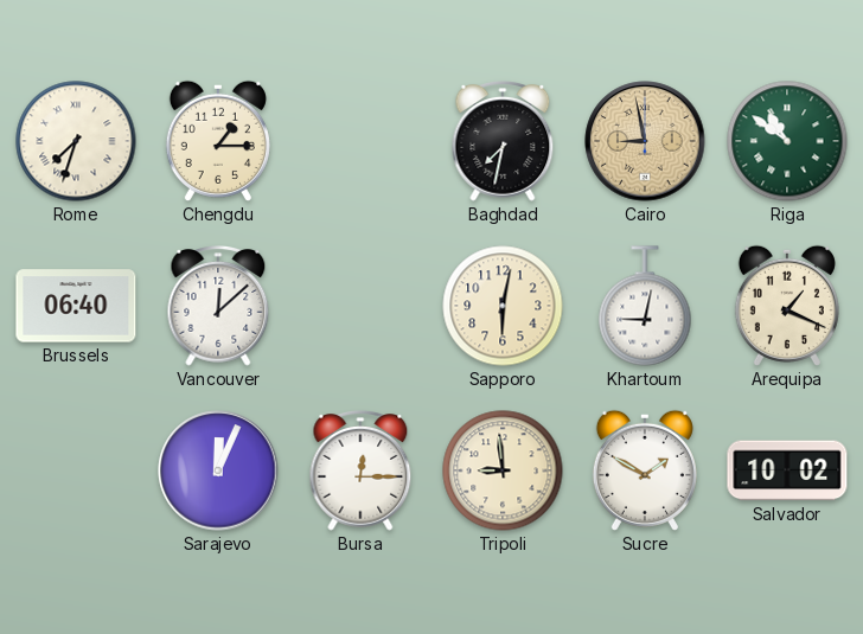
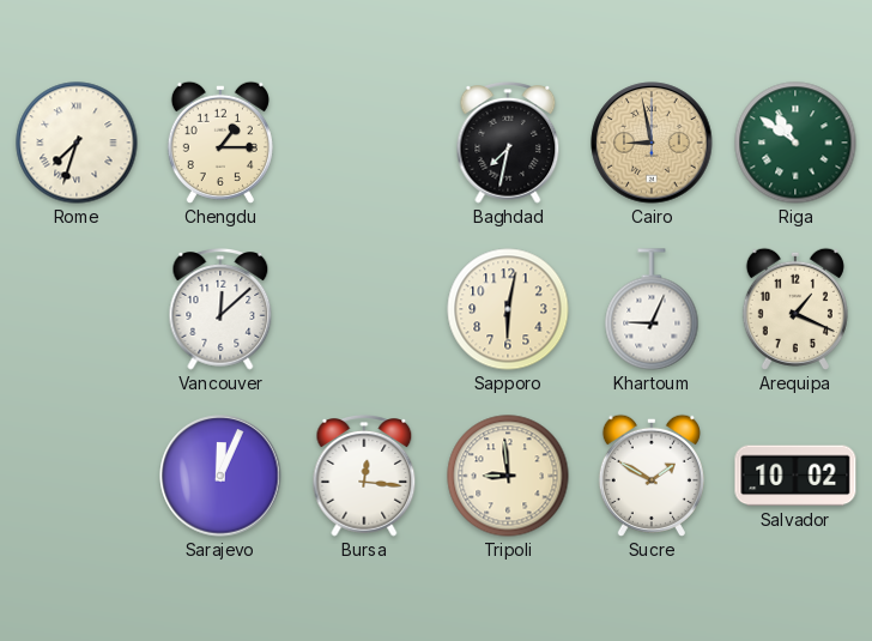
Brussels: 06:40 -> none
Khartoum: 9:02 -> 9:04
Bursa: 12:15 -> 12:16
